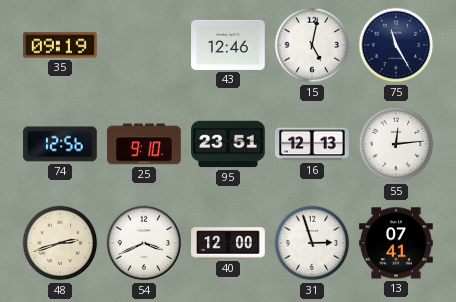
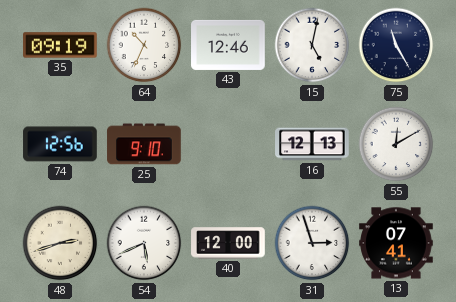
64: none -> 10:34
95: 23:51 -> none
55: 12:14 -> 12:10
54: 3:41 -> 5:41
